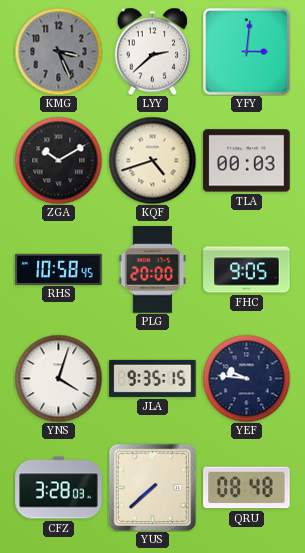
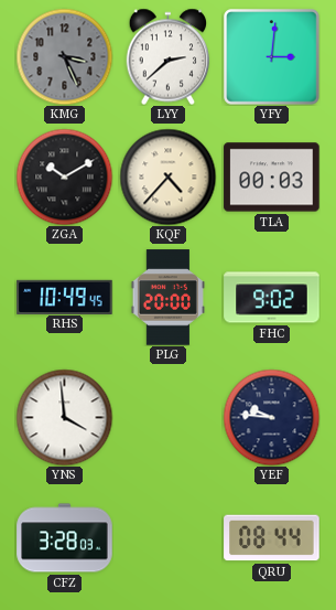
KQF: 4:42 -> 4:37
RHS: 10:58 -> 10:49
FHC: 9:05 -> 9:02
YNS: 4:03 -> 3:59
JLA: 9:35 -> none
YUS: 7:38 -> none
QRU: 08:48 -> 08:44
